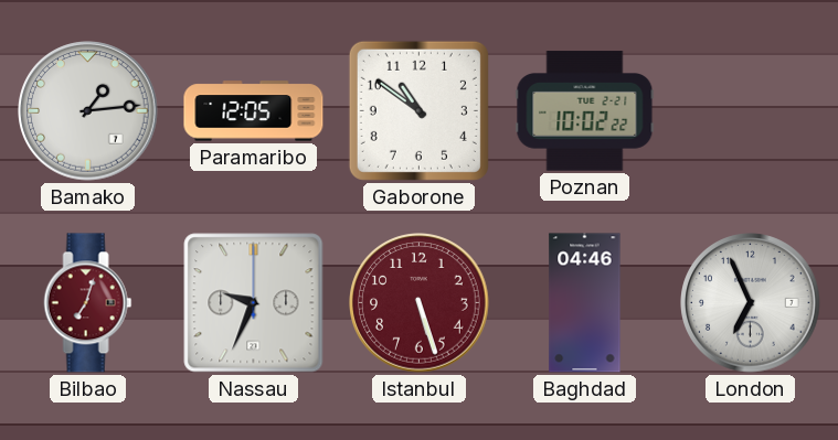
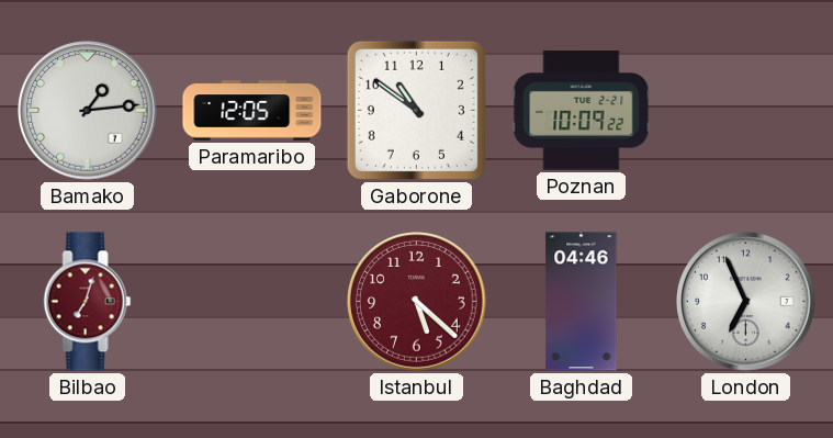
Poznan: 10:02 -> 10:09
Nassau: 9:34 -> none
Istanbul: 5:27 -> 5:22
